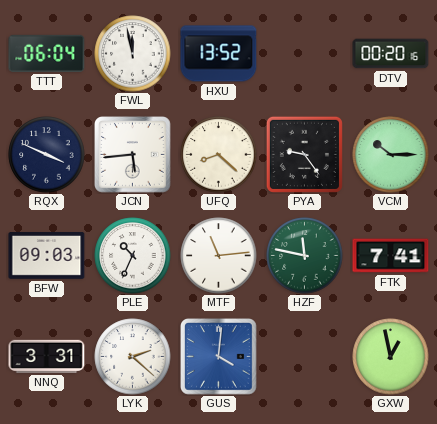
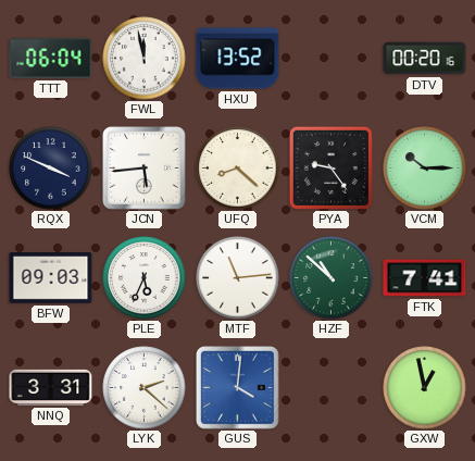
PLE: 10:34 -> 5:34
HZF: 11:47 -> 10:52
